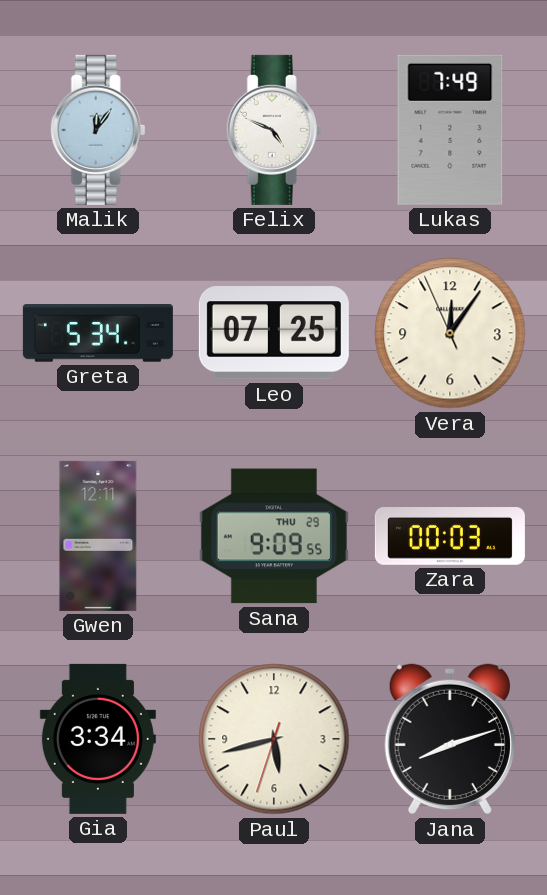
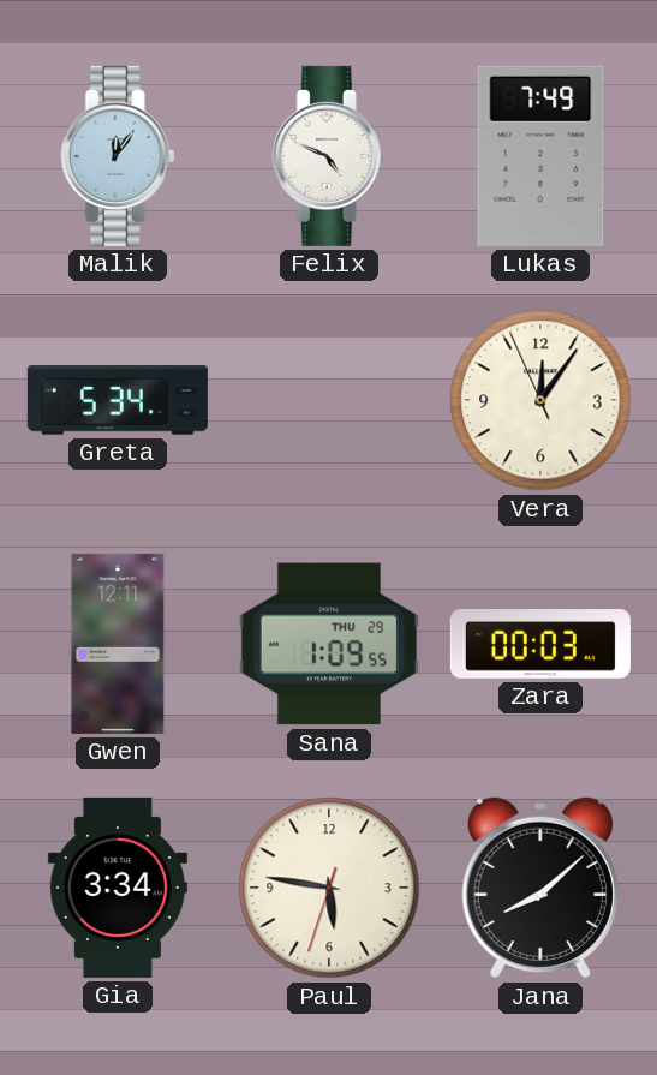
Leo: 07:25 -> none
Sana: 9:09 -> 1:09
Paul: 5:42 -> 5:46
Jana: 8:12 -> 8:08
